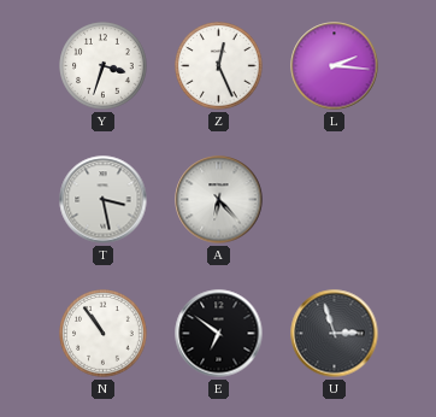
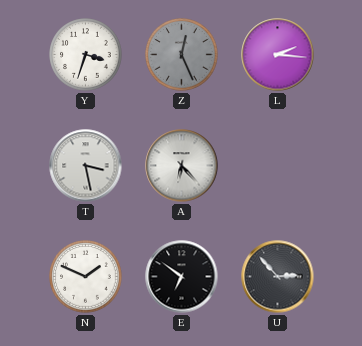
Z dial: white -> grey
N: 10:54 -> 1:49
U: 2:57 -> 2:53
